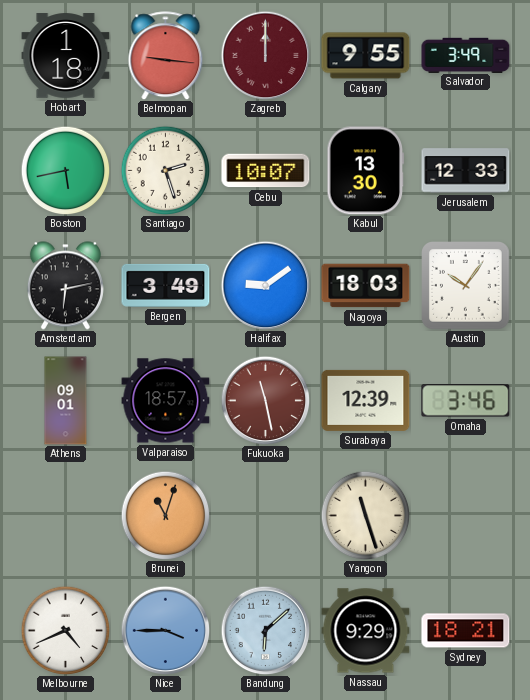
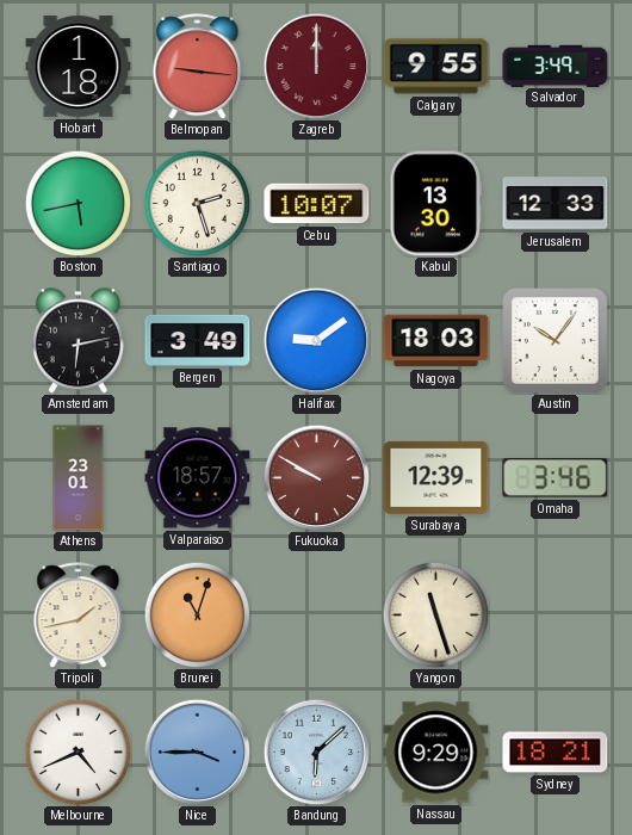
Athens: 09:01 -> 23:01
Fukuoka: 11:28 -> 9:50
Tripoli: none -> 1:43
